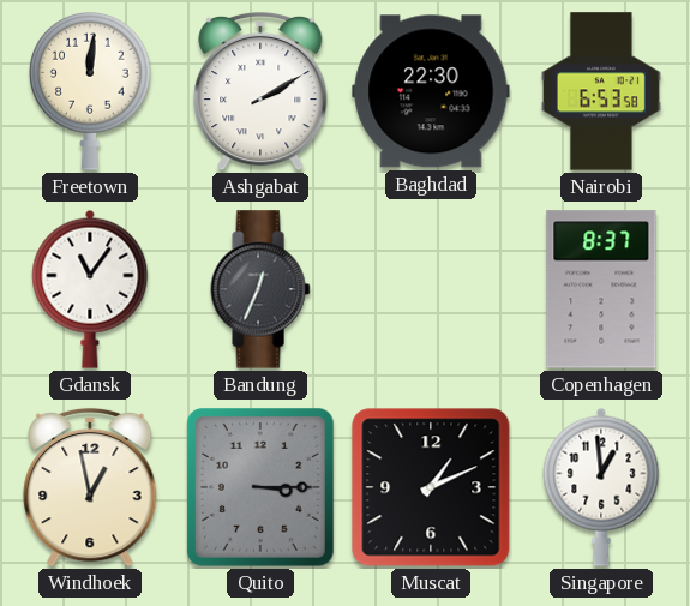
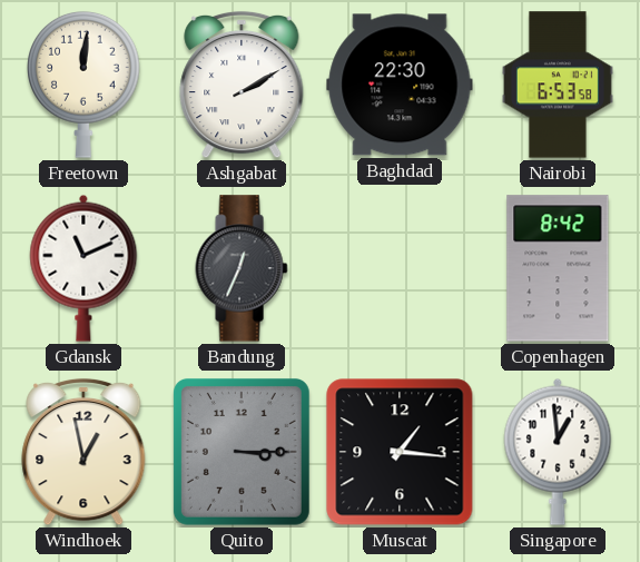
Gdansk: 11:06 -> 11:11
Copenhagen: 8:37 -> 8:42
Muscat: 1:11 -> 1:16
